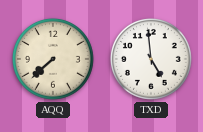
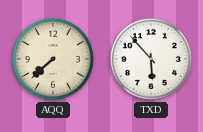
TXD: 4:59 -> 5:53
